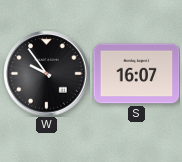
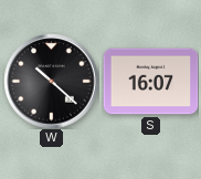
W: 9:54 -> 10:22
